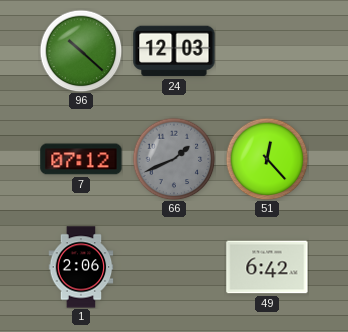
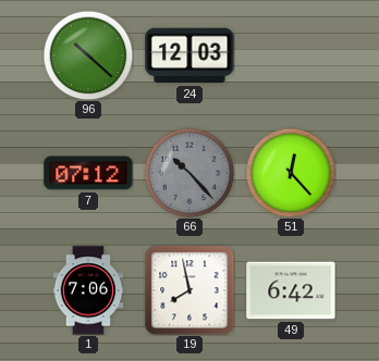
66: 1:41 -> 10:23
1: 2:06 -> 7:06
19: none -> 7:58
